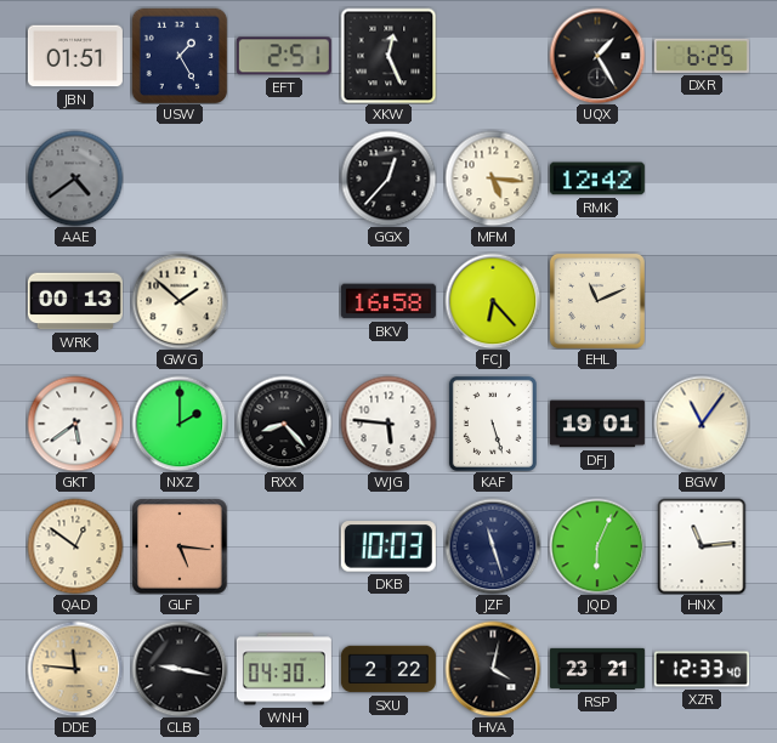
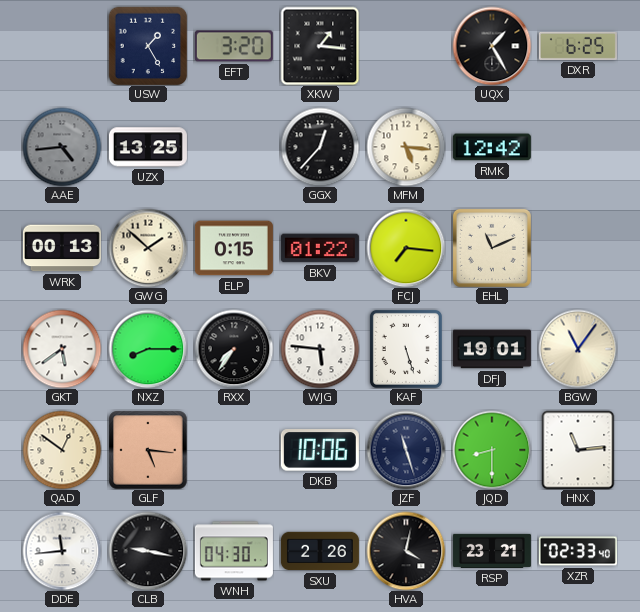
JBN: 01:51 -> none
EFT: 2:51 -> 3:20
XKW: 12:26 -> 1:16
AAE: 4:39 -> 4:44
UZX: none -> 13:25
ELP: none -> 0:15
BKV: 16:58 -> 01:22
FCJ: 6:23 -> 7:16
NXZ: 2:00 -> 8:15
RXX: 8:23 -> 7:36
DKB: 10:03 -> 10:06
JQD: 6:04 -> 8:30
DDE: 11:46 -> 11:44
DDE dial: champagne -> white
SXU: 2:22 -> 2:26
XZR: 12:33 -> 02:33
